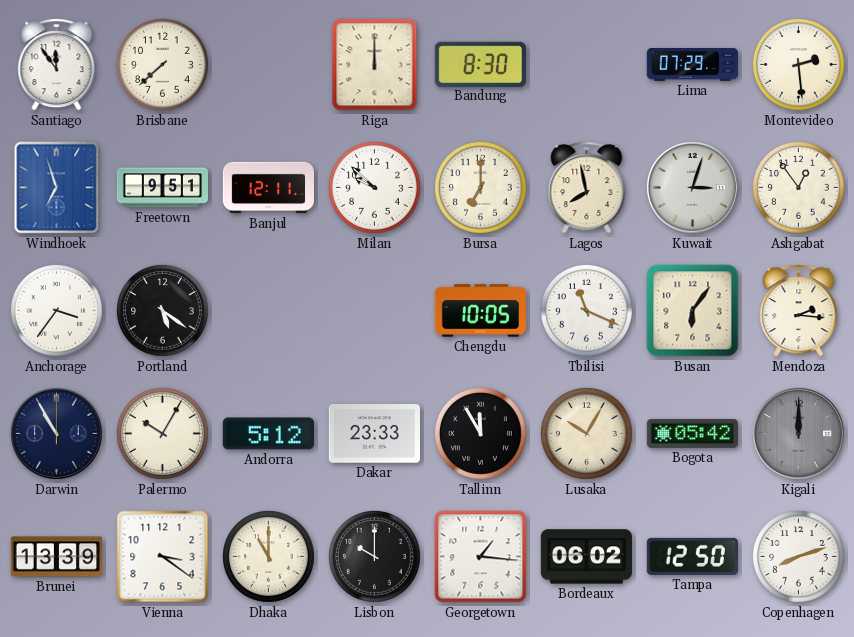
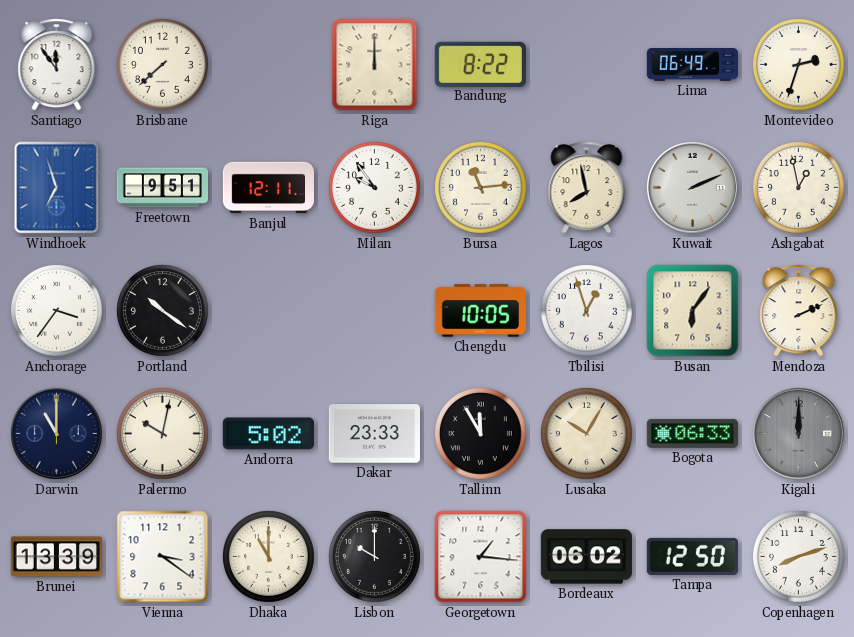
Bandung: 8:30 -> 8:22
Lima: 07:29 -> 06:49
Montevideo: 2:29 -> 2:33
Milan: 9:52 -> 9:54
Bursa: 7:00 -> 11:14
Kuwait: 3:03 -> 2:11
Ashgabat: 12:54 -> 12:58
Portland: 5:21 -> 10:21
Tbilisi: 11:19 -> 12:57
Mendoza: 2:16 -> 2:11
Darwin: 10:55 -> 11:00
Palermo: 10:05 -> 10:02
Andorra: 5:12 -> 5:02
Bogota: 05:42 -> 06:33
